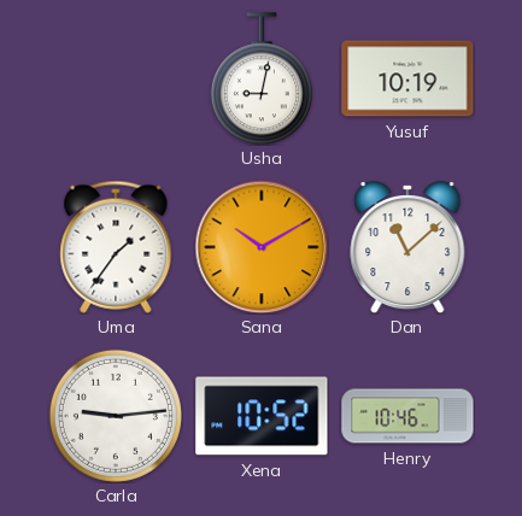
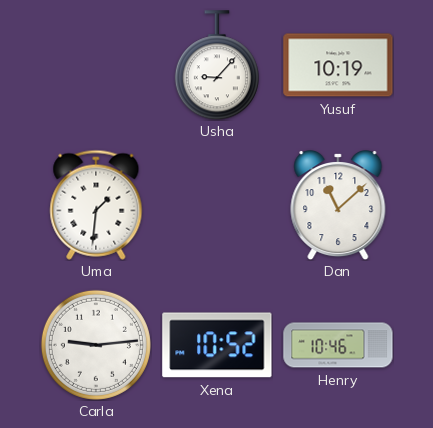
Usha: 9:02 -> 9:07
Uma: 1:36 -> 1:31
Sana: 10:10 -> none
